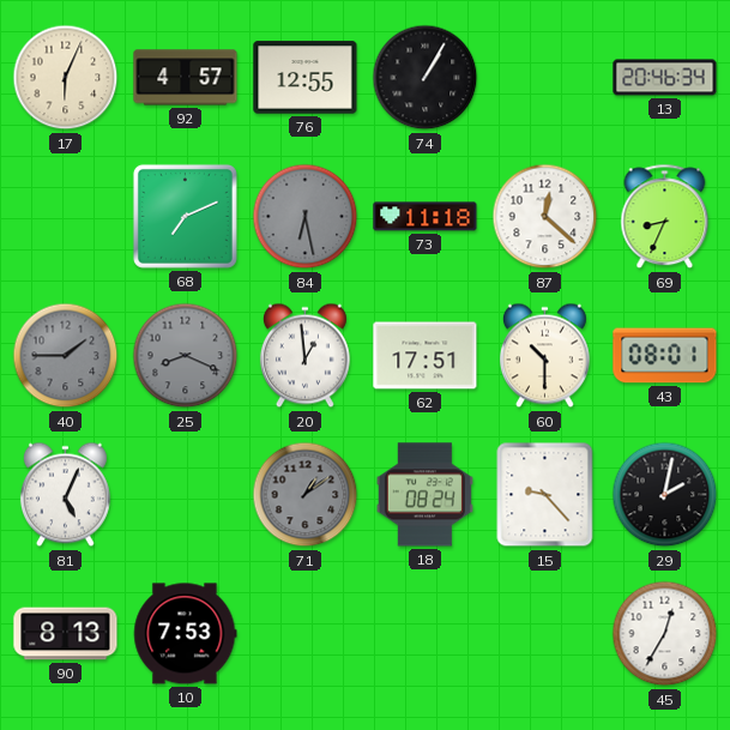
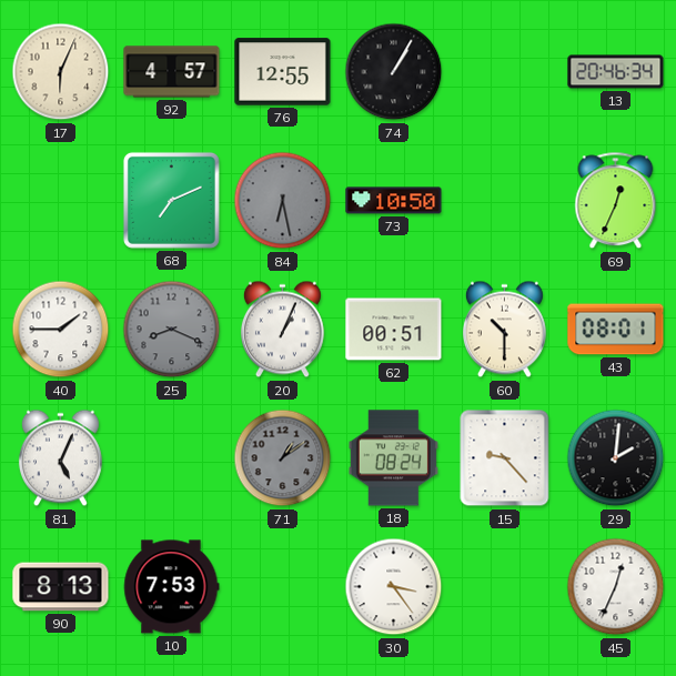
73: 11:18 -> 10:50
87: 12:22 -> none
69: 8:34 -> 12:34
40 dial: grey -> white
20: 12:59 -> 1:04
62: 17:51 -> 00:51
29: 2:02 -> 2:01
30: none -> 3:24
45: 12:35 -> 12:34
